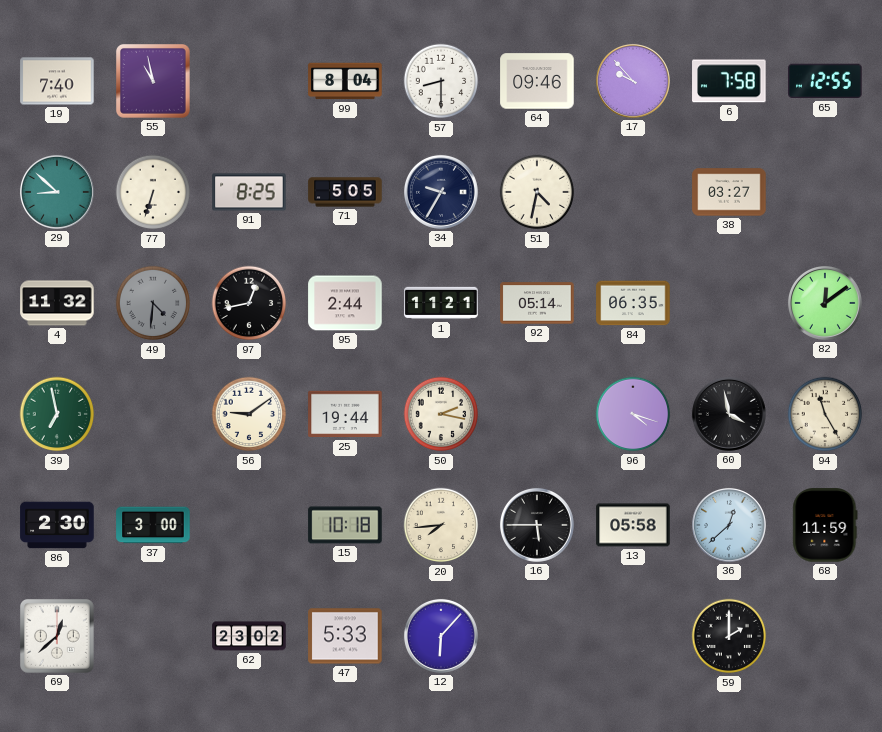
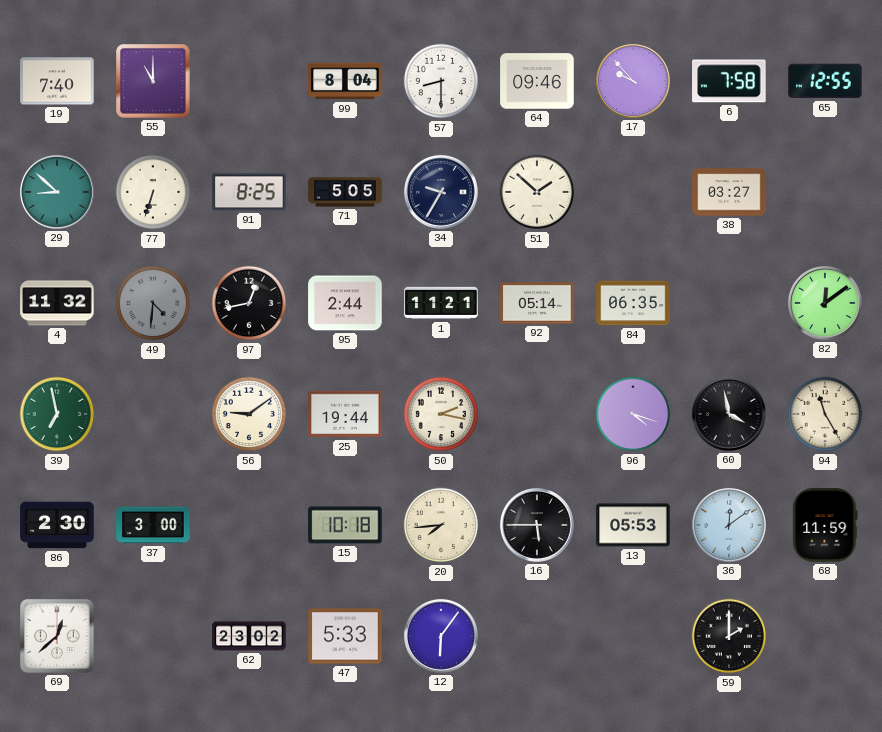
55: 10:58 -> 11:00
51: 4:32 -> 1:52
13: 05:58 -> 05:53
36: 12:38 -> 12:09
12: 6:07 -> 6:06
